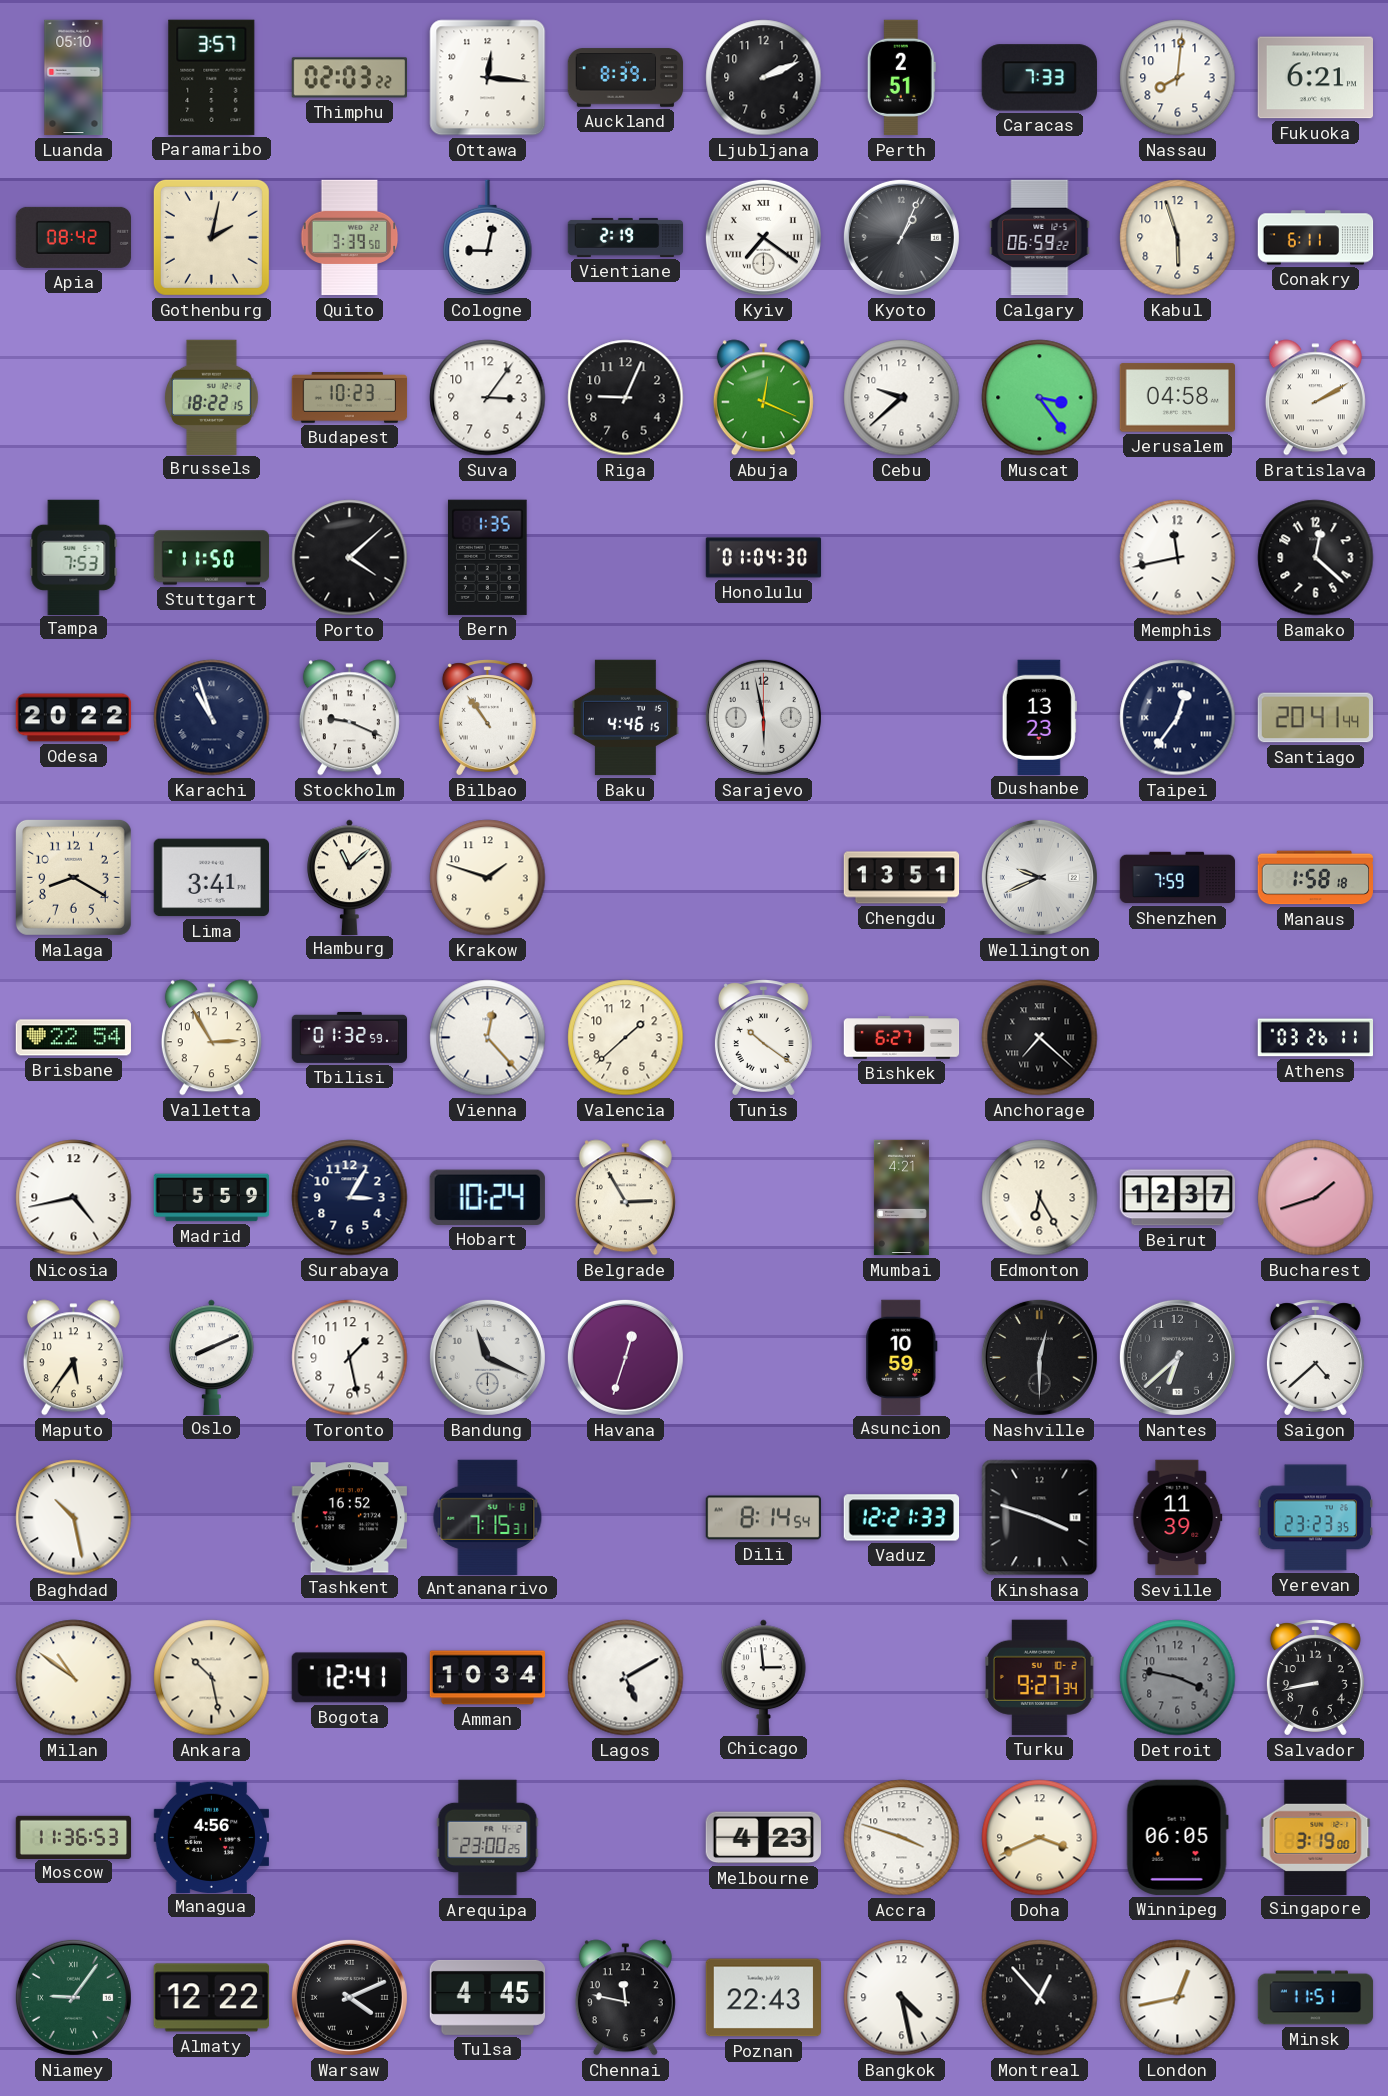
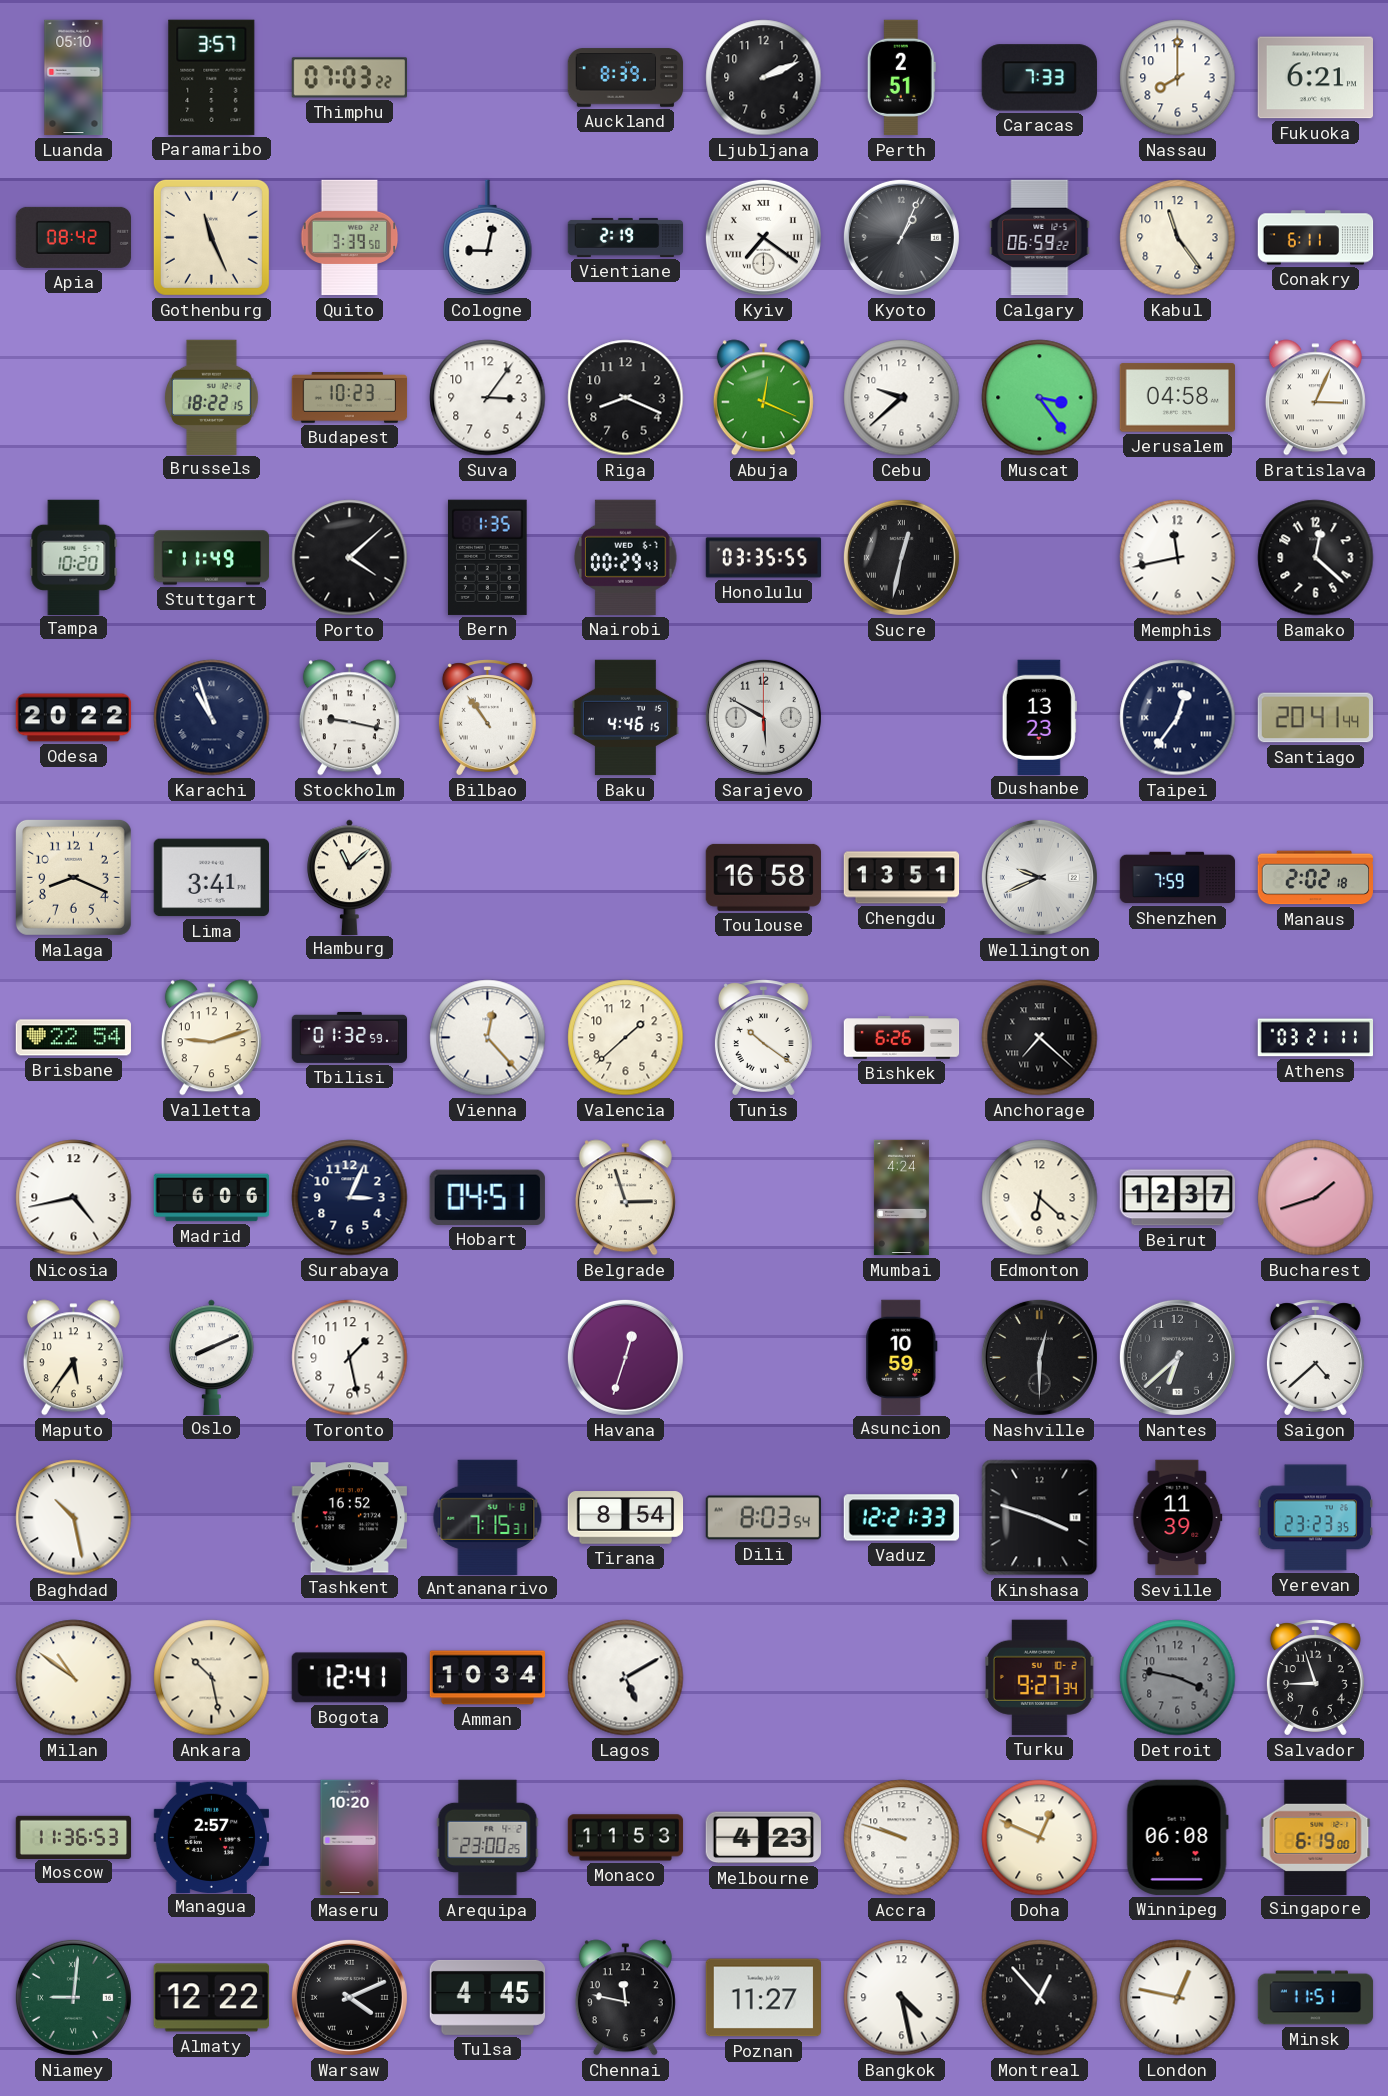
Thimphu: 02:03 -> 07:03
Ottawa: 12:16 -> none
Nassau: 8:01 -> 8:00
Gothenburg: 2:02 -> 11:26
Kabul: 5:57 -> 11:24
Riga: 9:04 -> 8:19
Bratislava: 2:10 -> 3:04
Tampa: 7:53 -> 10:20
Stuttgart: 11:50 -> 11:49
Nairobi: none -> 00:29
Honolulu: 01:04 -> 03:35
Sucre: none -> 12:32
Stockholm: 9:19 -> 9:17
Sarajevo: 5:58 -> 5:50
Malaga: 8:20 -> 8:19
Krakow: 1:48 -> none
Toulouse: none -> 16:58
Manaus: 1:58 -> 2:02
Valletta: 2:55 -> 9:12
Bishkek: 6:27 -> 6:26
Athens: 03:26 -> 03:21
Madrid: 5:59 -> 6:06
Surabaya: 3:05 -> 3:04
Hobart: 10:24 -> 04:51
Belgrade: 2:55 -> 2:57
Mumbai: 4:21 -> 4:24
Edmonton: 6:25 -> 6:22
Bandung: 11:19 -> none
Tirana: none -> 8:54
Dili: 8:14 -> 8:03
Chicago: 2:59 -> none
Salvador: 8:43 -> 8:57
Managua: 4:56 -> 2:57
Maseru: none -> 10:20
Monaco: none -> 11:53
Accra: 3:48 -> 9:48
Doha: 3:41 -> 12:49
Winnipeg: 06:05 -> 06:08
Singapore: 3:19 -> 6:19
Niamey: 9:06 -> 9:01
Poznan: 22:43 -> 11:27
London: 12:43 -> 12:47
